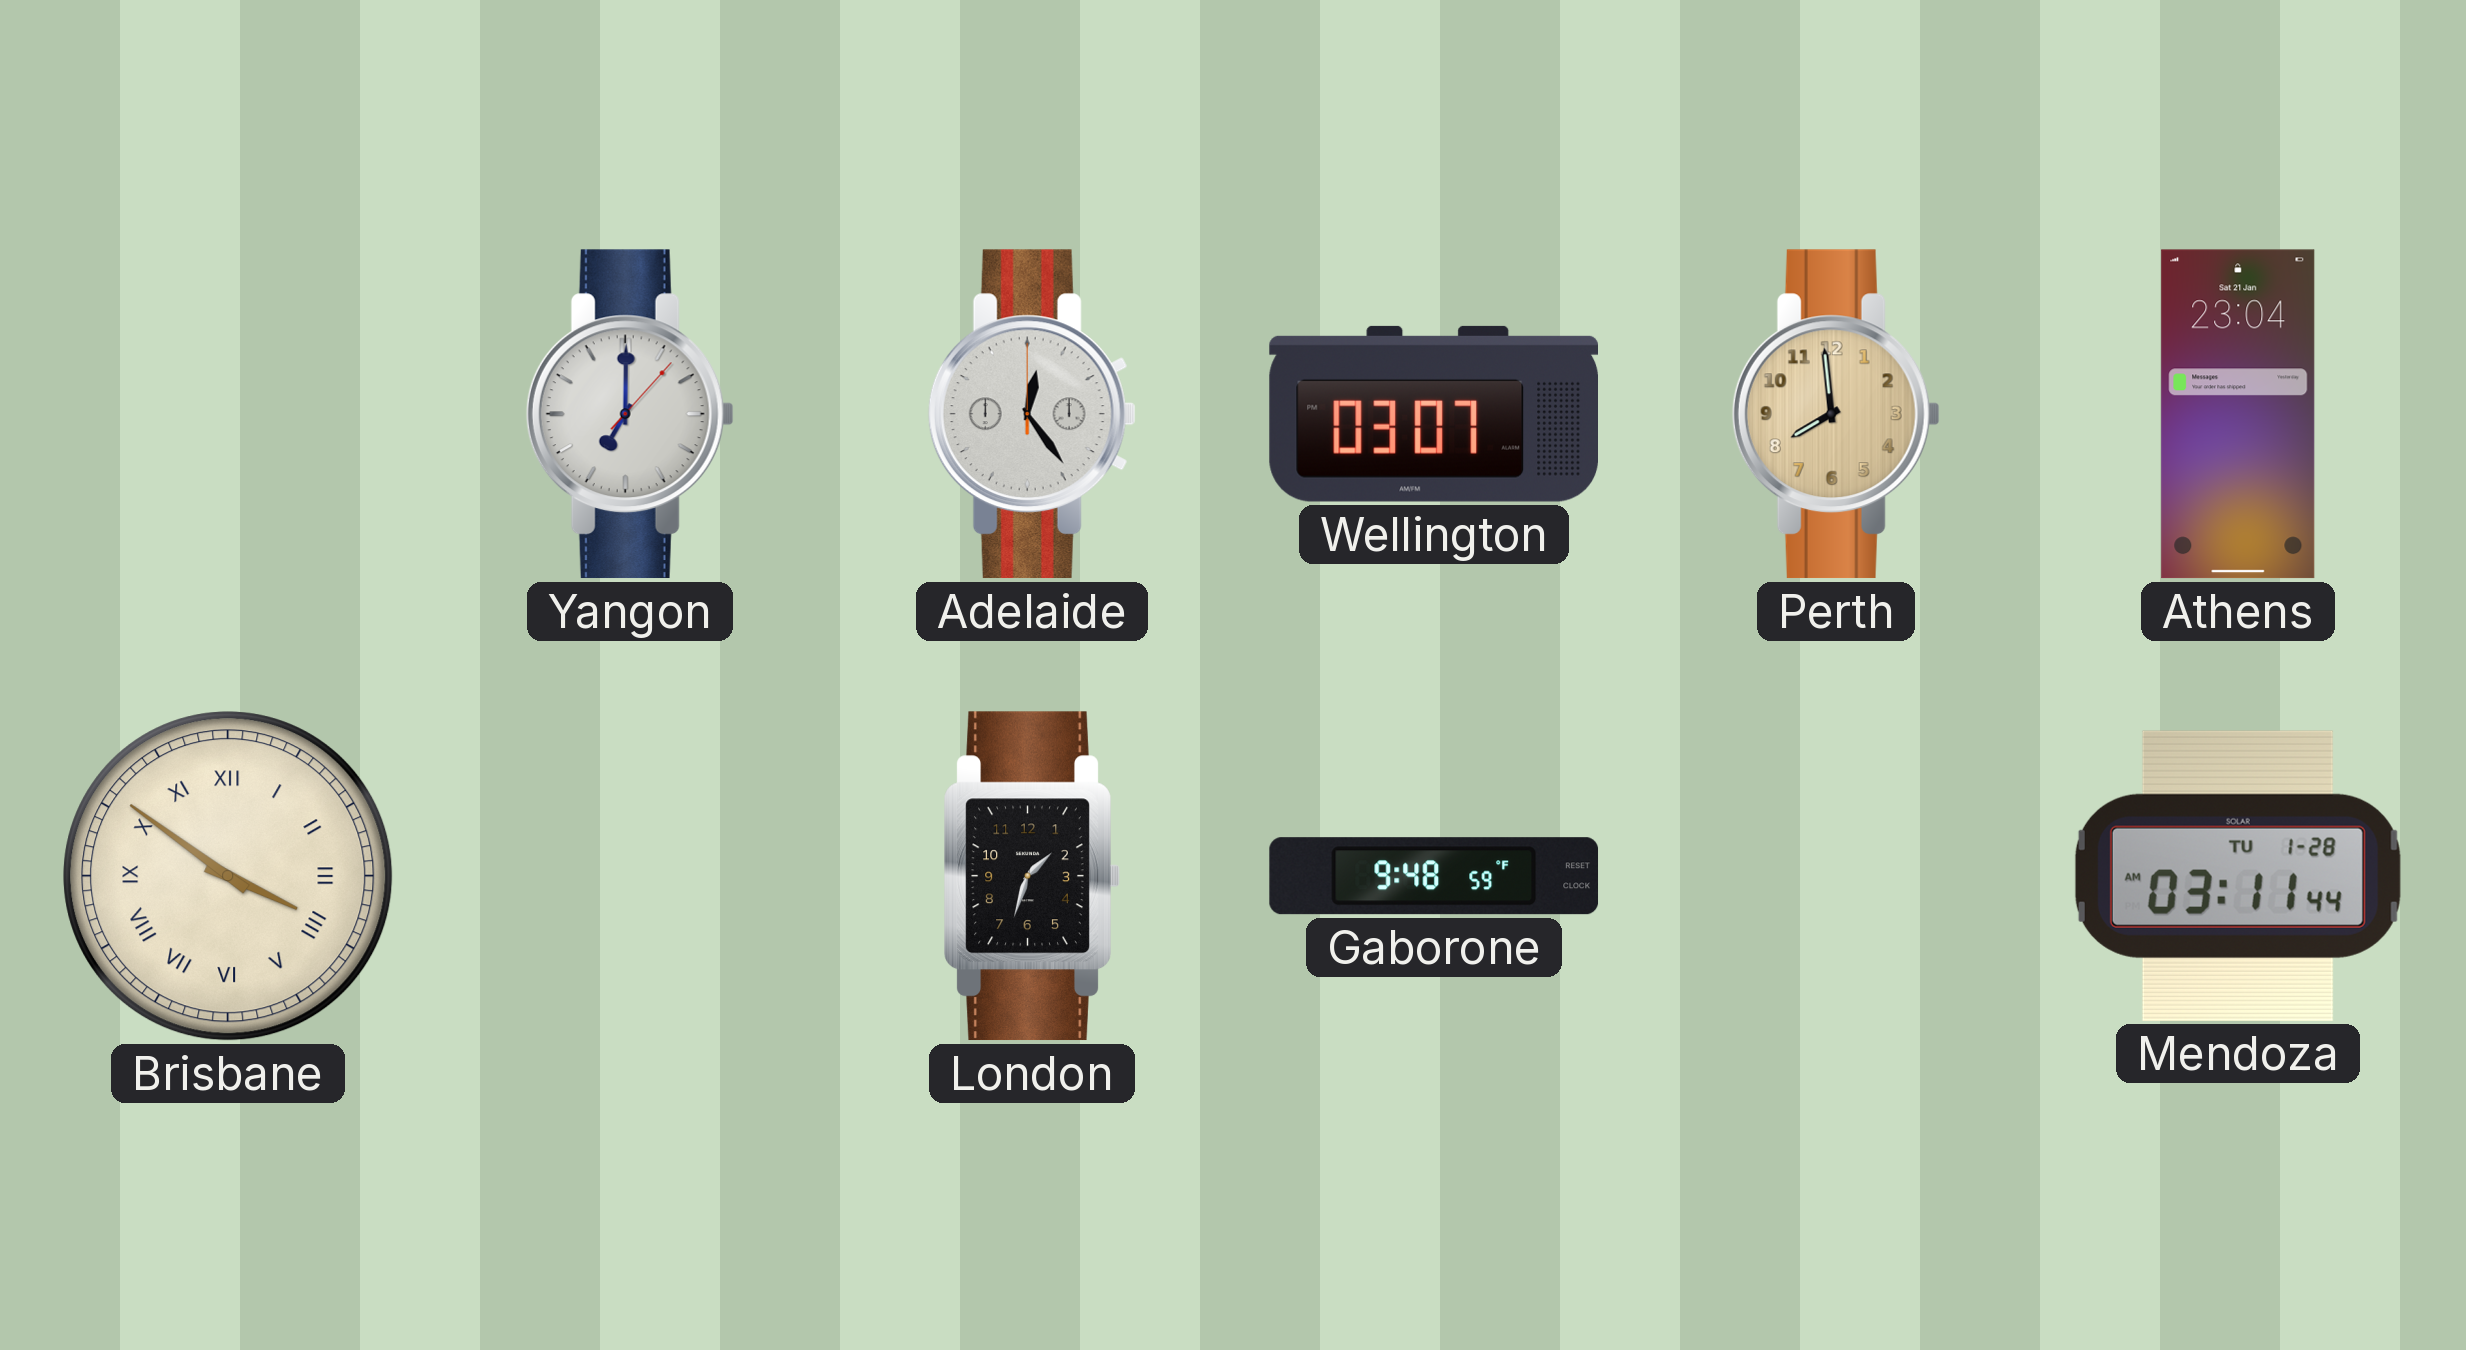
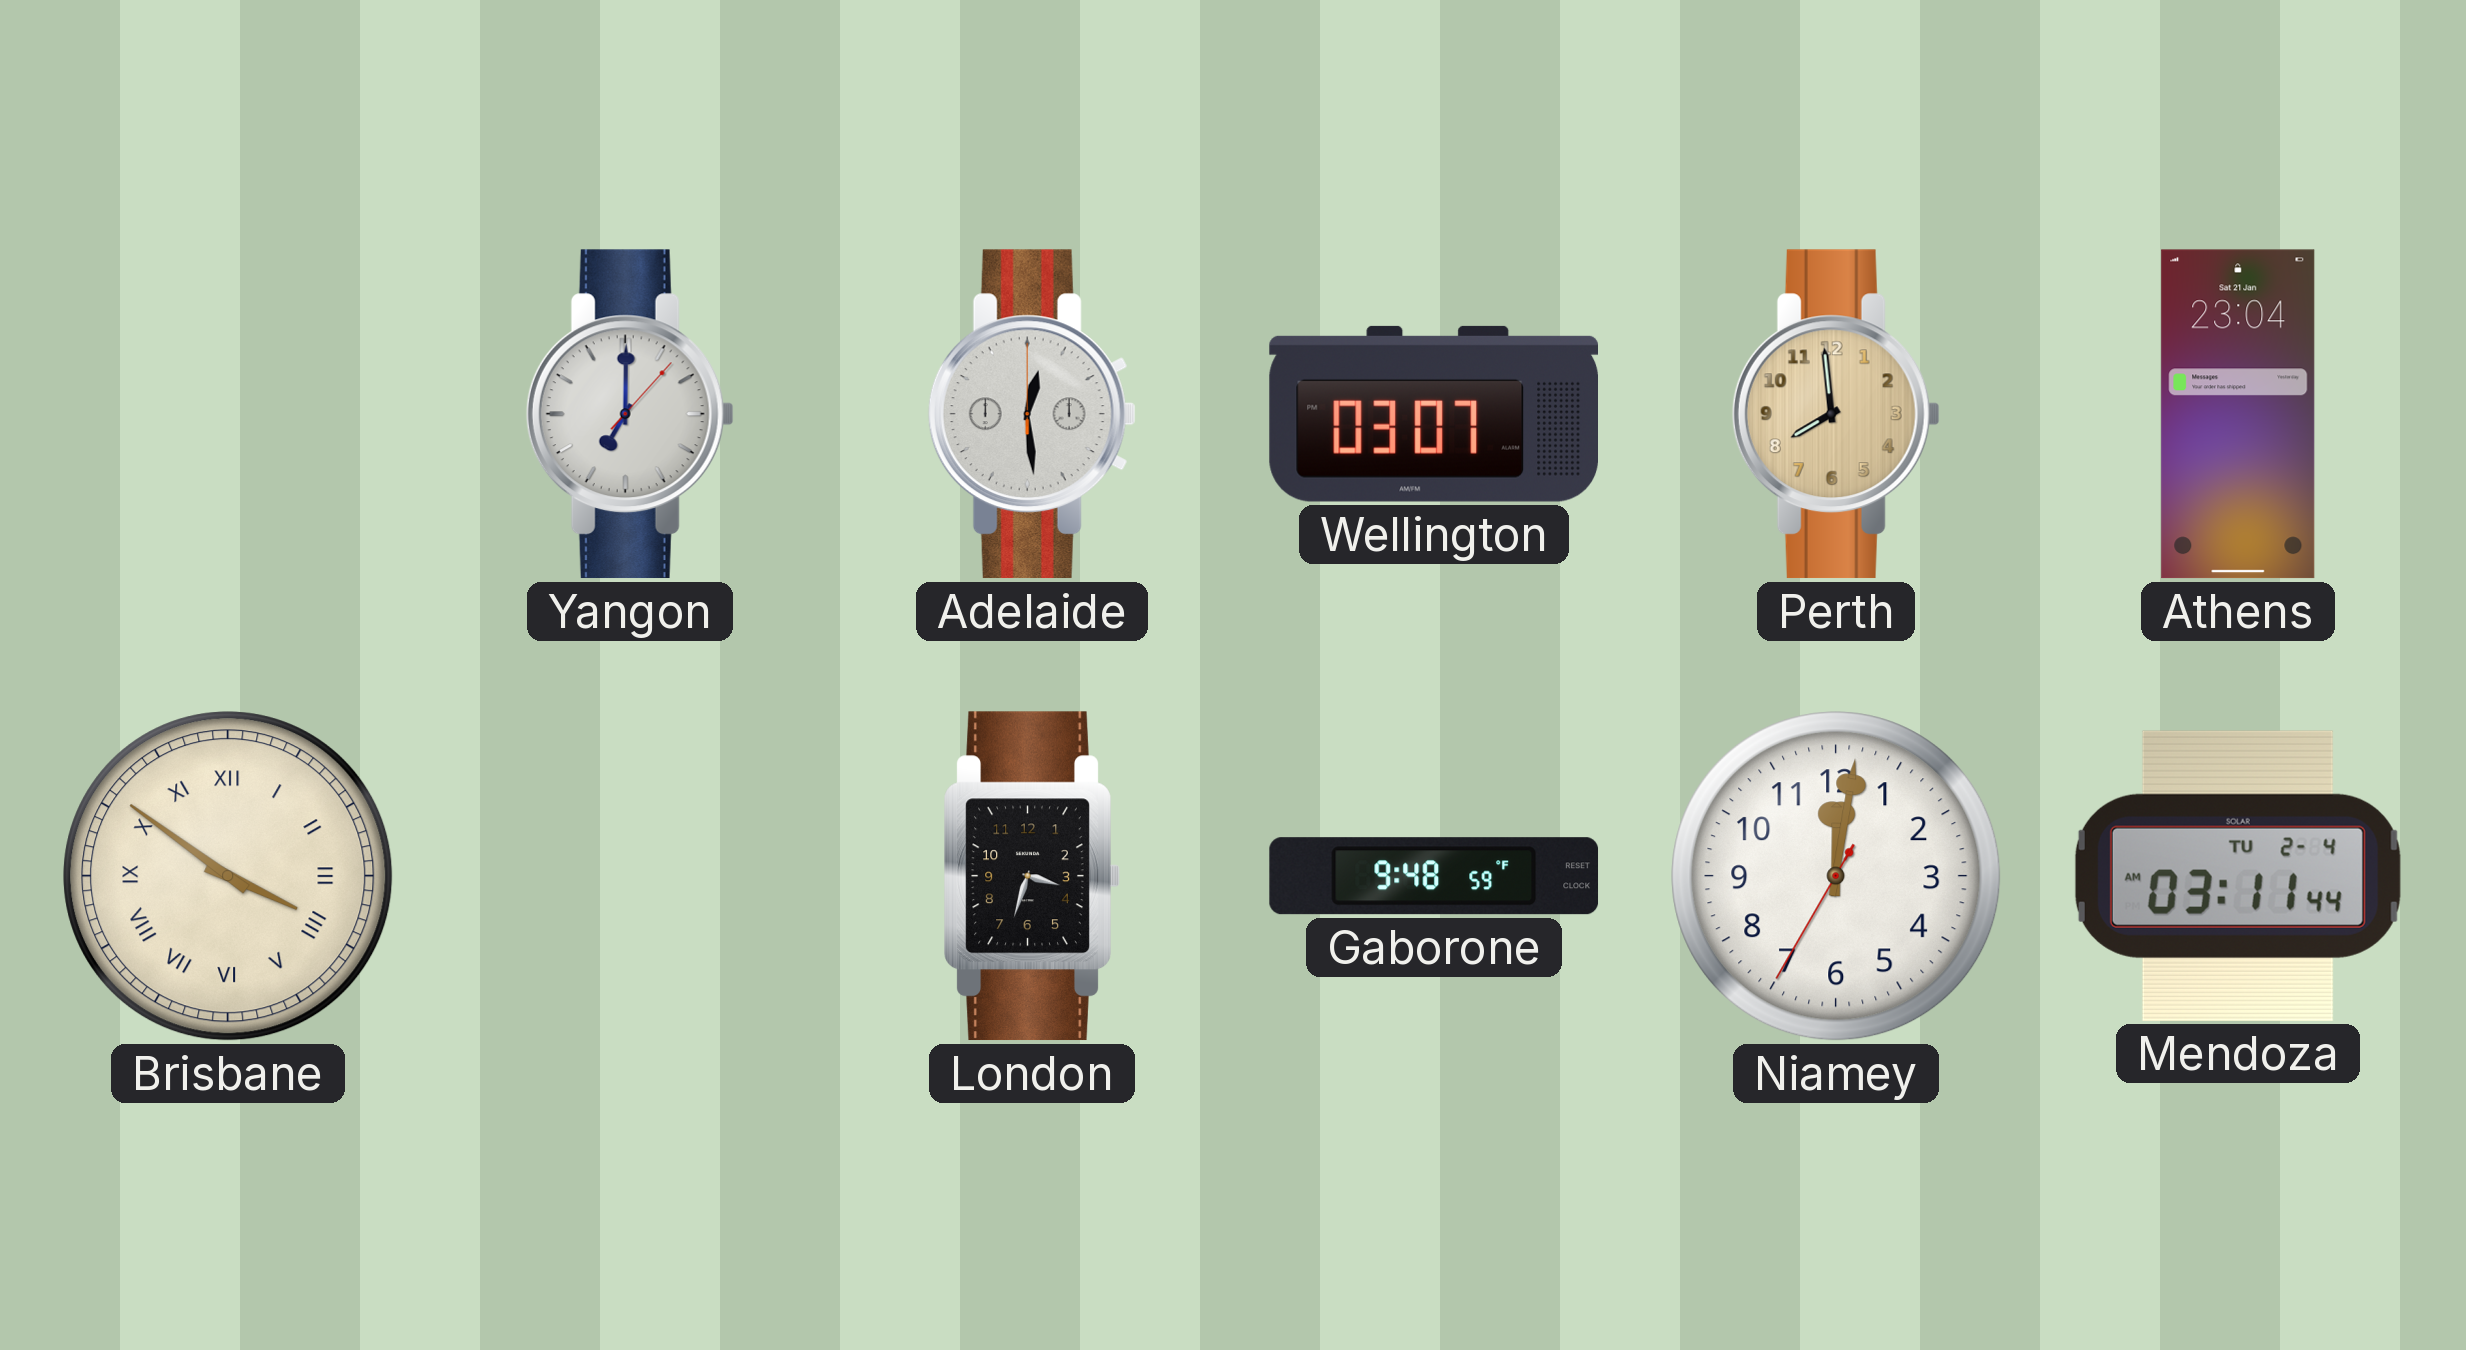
Adelaide: 12:24 -> 12:29
London: 1:33 -> 3:33
Niamey: none -> 12:01
Mendoza date: TU 1-28 -> TU 2-4
